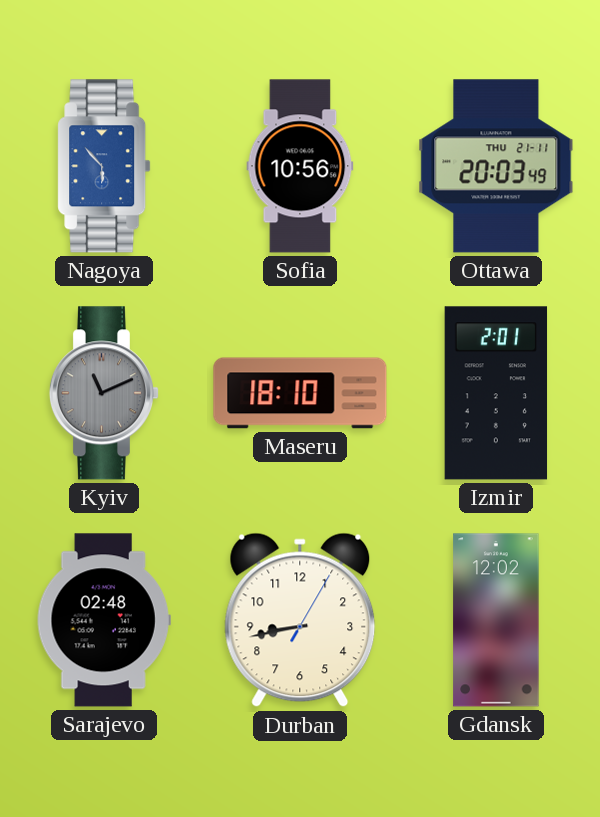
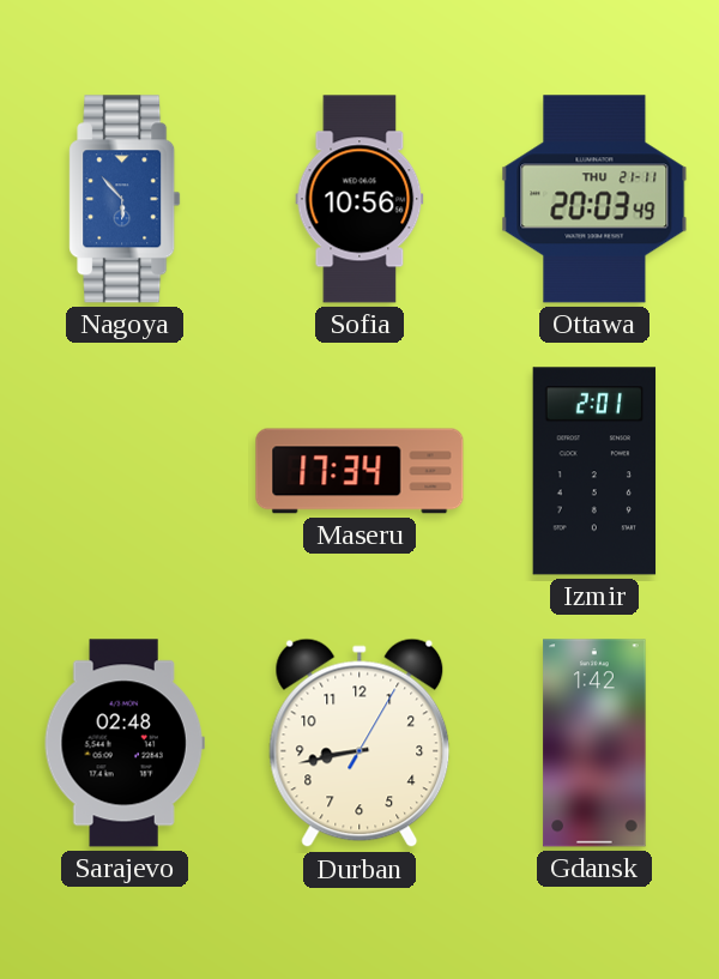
Kyiv: 11:11 -> none
Maseru: 18:10 -> 17:34
Gdansk: 12:02 -> 1:42
